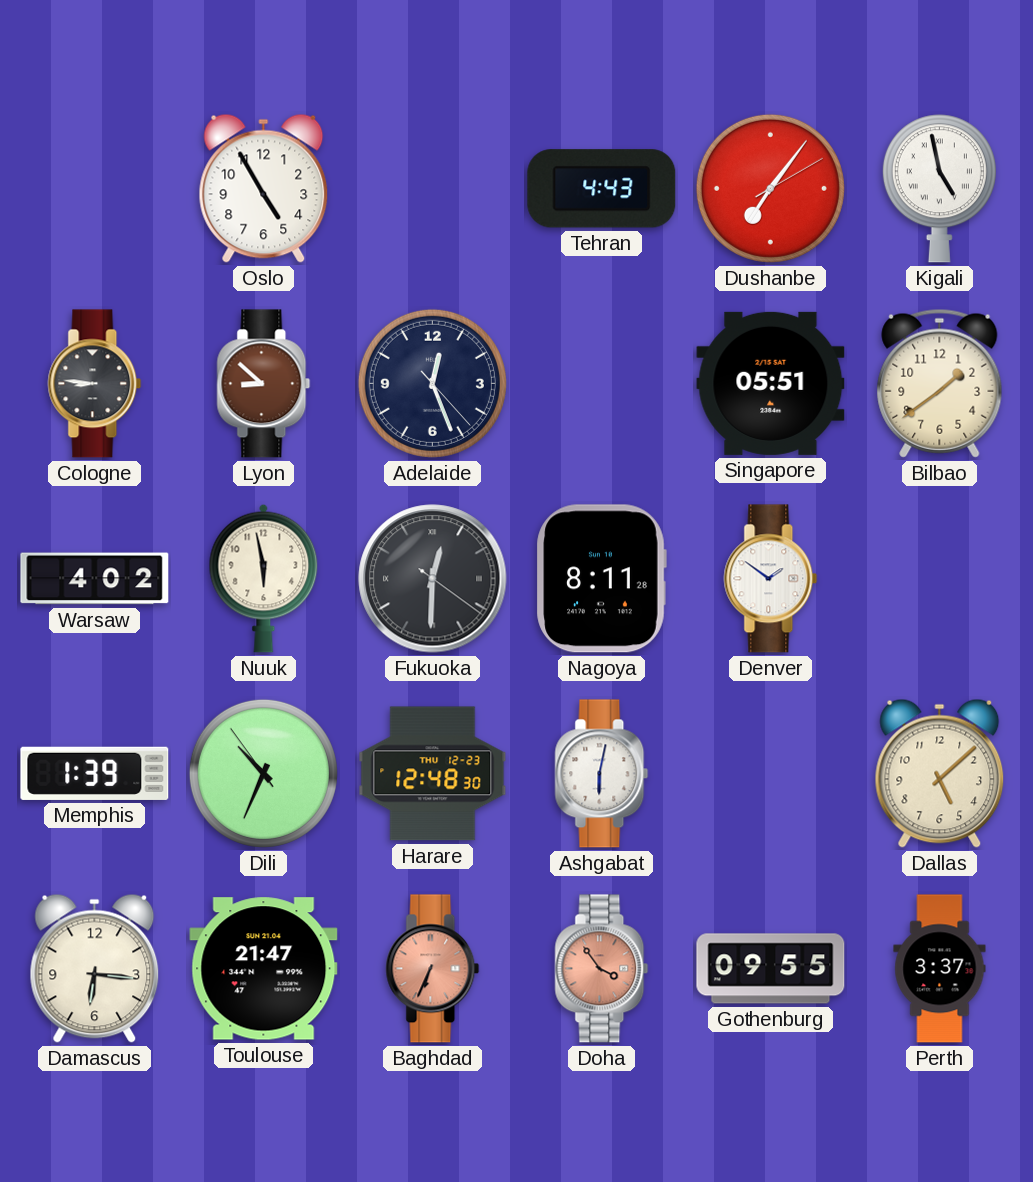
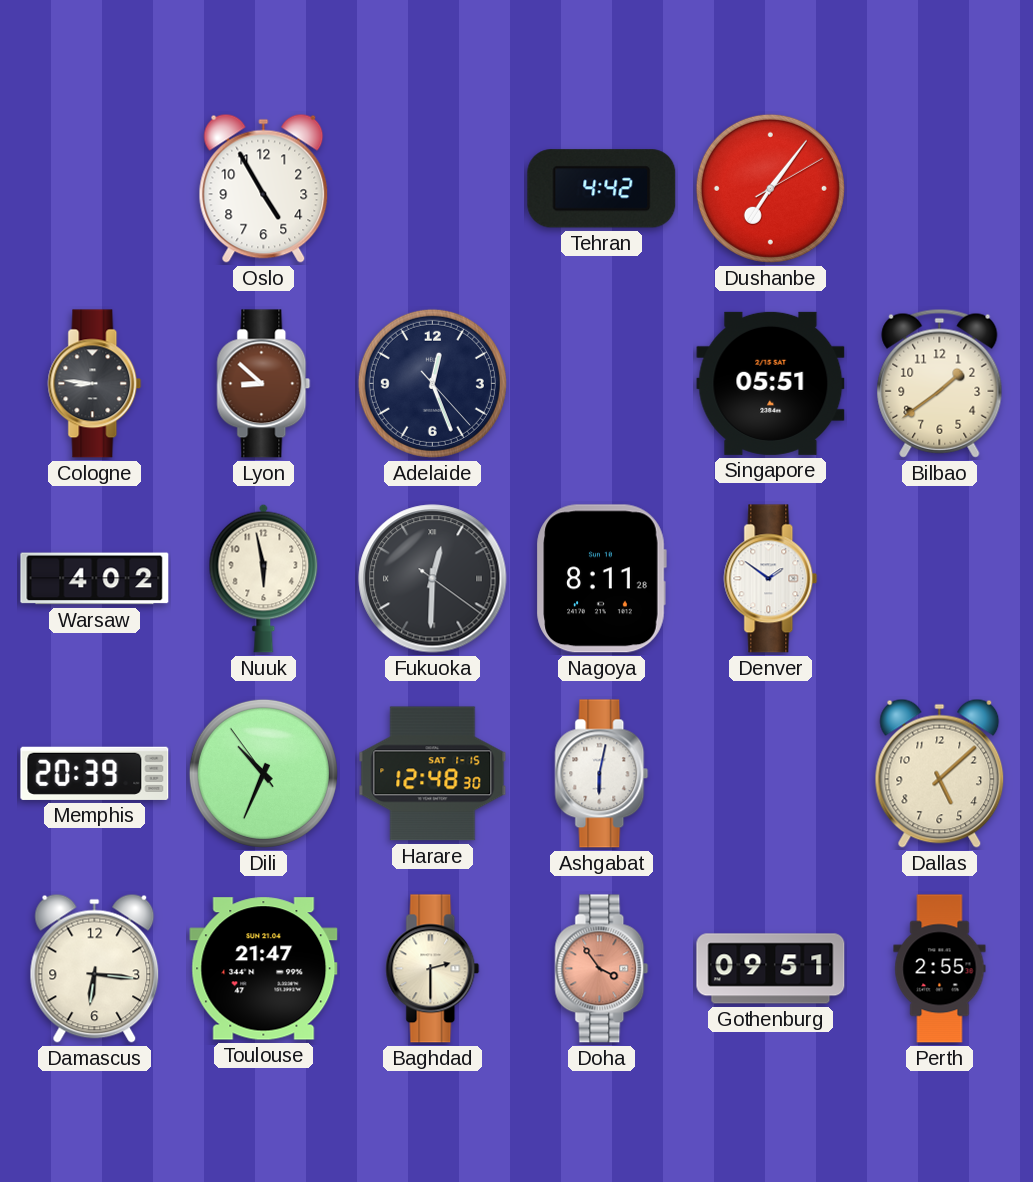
Tehran: 4:43 -> 4:42
Kigali: 4:58 -> none
Memphis: 1:39 -> 20:39
Harare date: THU 12-23 -> SAT 1-15
Baghdad: 6:34 -> 2:30
Baghdad dial: salmon -> cream
Gothenburg: 09:55 -> 09:51
Perth: 3:37 -> 2:55
